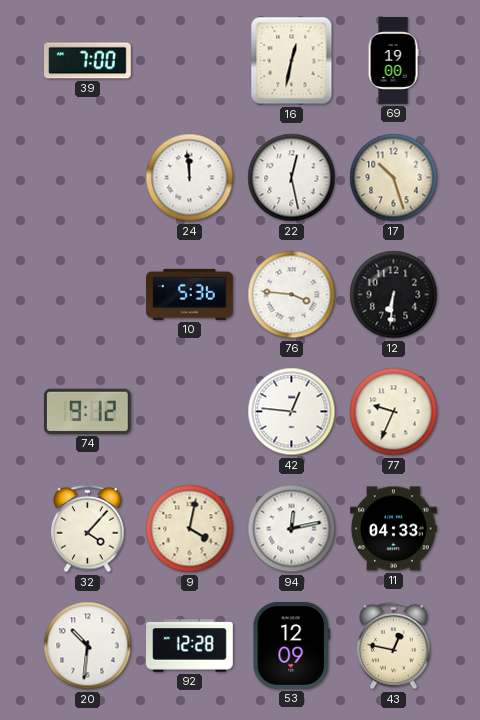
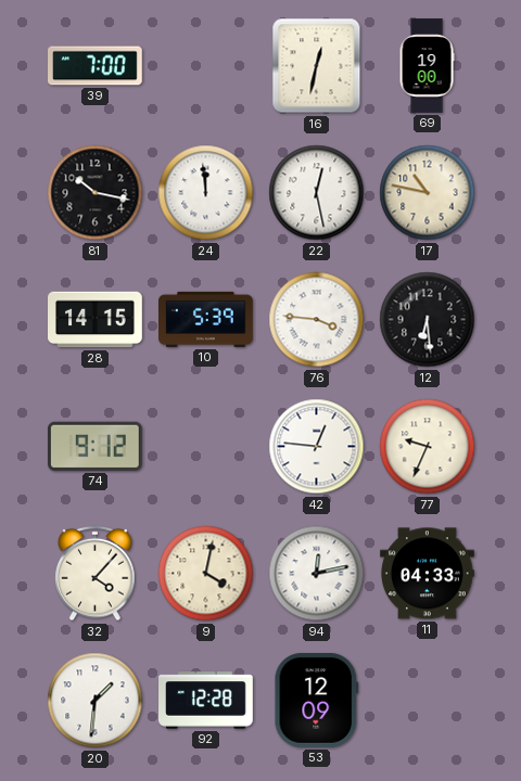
81: none -> 10:17
17: 10:27 -> 10:47
28: none -> 14:15
10: 5:36 -> 5:39
12: 6:31 -> 6:29
20: 10:31 -> 1:31
43: 12:47 -> none
